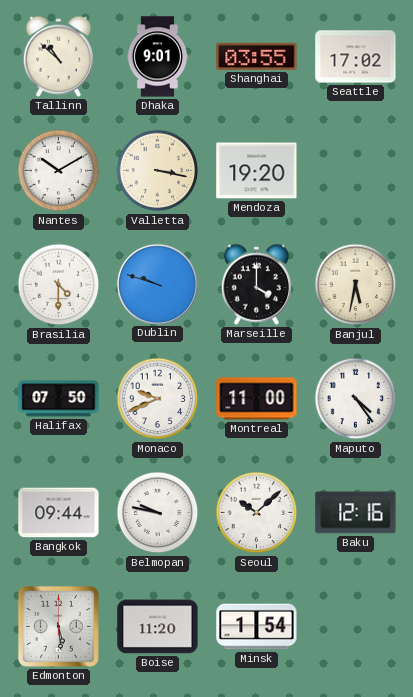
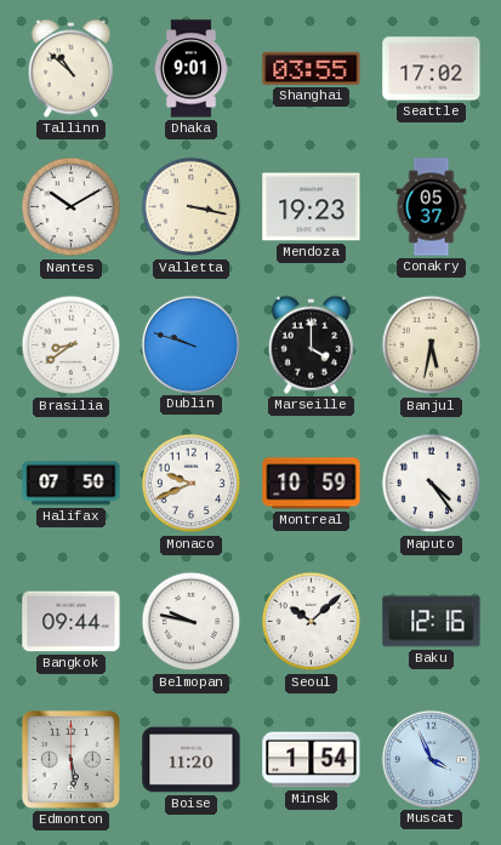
Mendoza: 19:20 -> 19:23
Conakry: none -> 05:37
Brasilia: 4:30 -> 8:39
Montreal: 11:00 -> 10:59
Muscat: none -> 3:56
